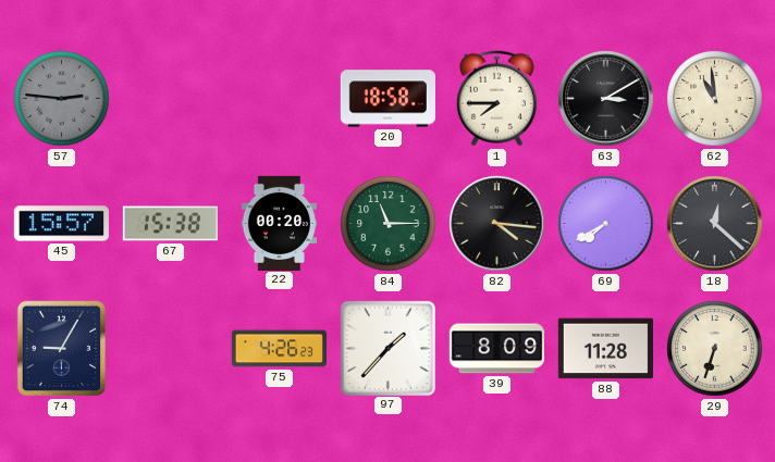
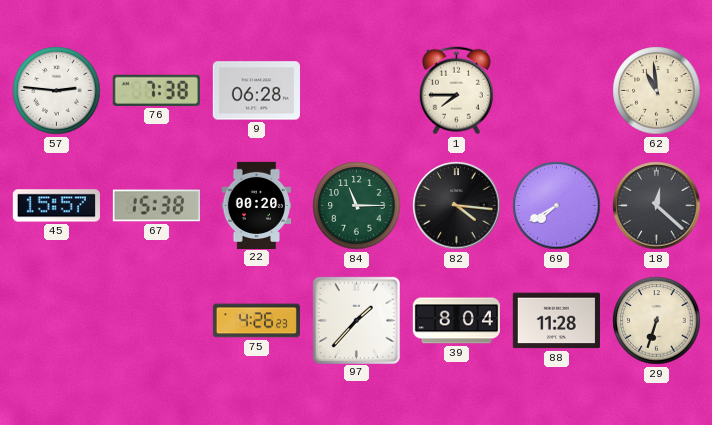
57 dial: grey -> white
76: none -> 7:38
9: none -> 06:28
20: 18:58 -> none
63: 3:10 -> none
74: 9:05 -> none
39: 8:09 -> 8:04
